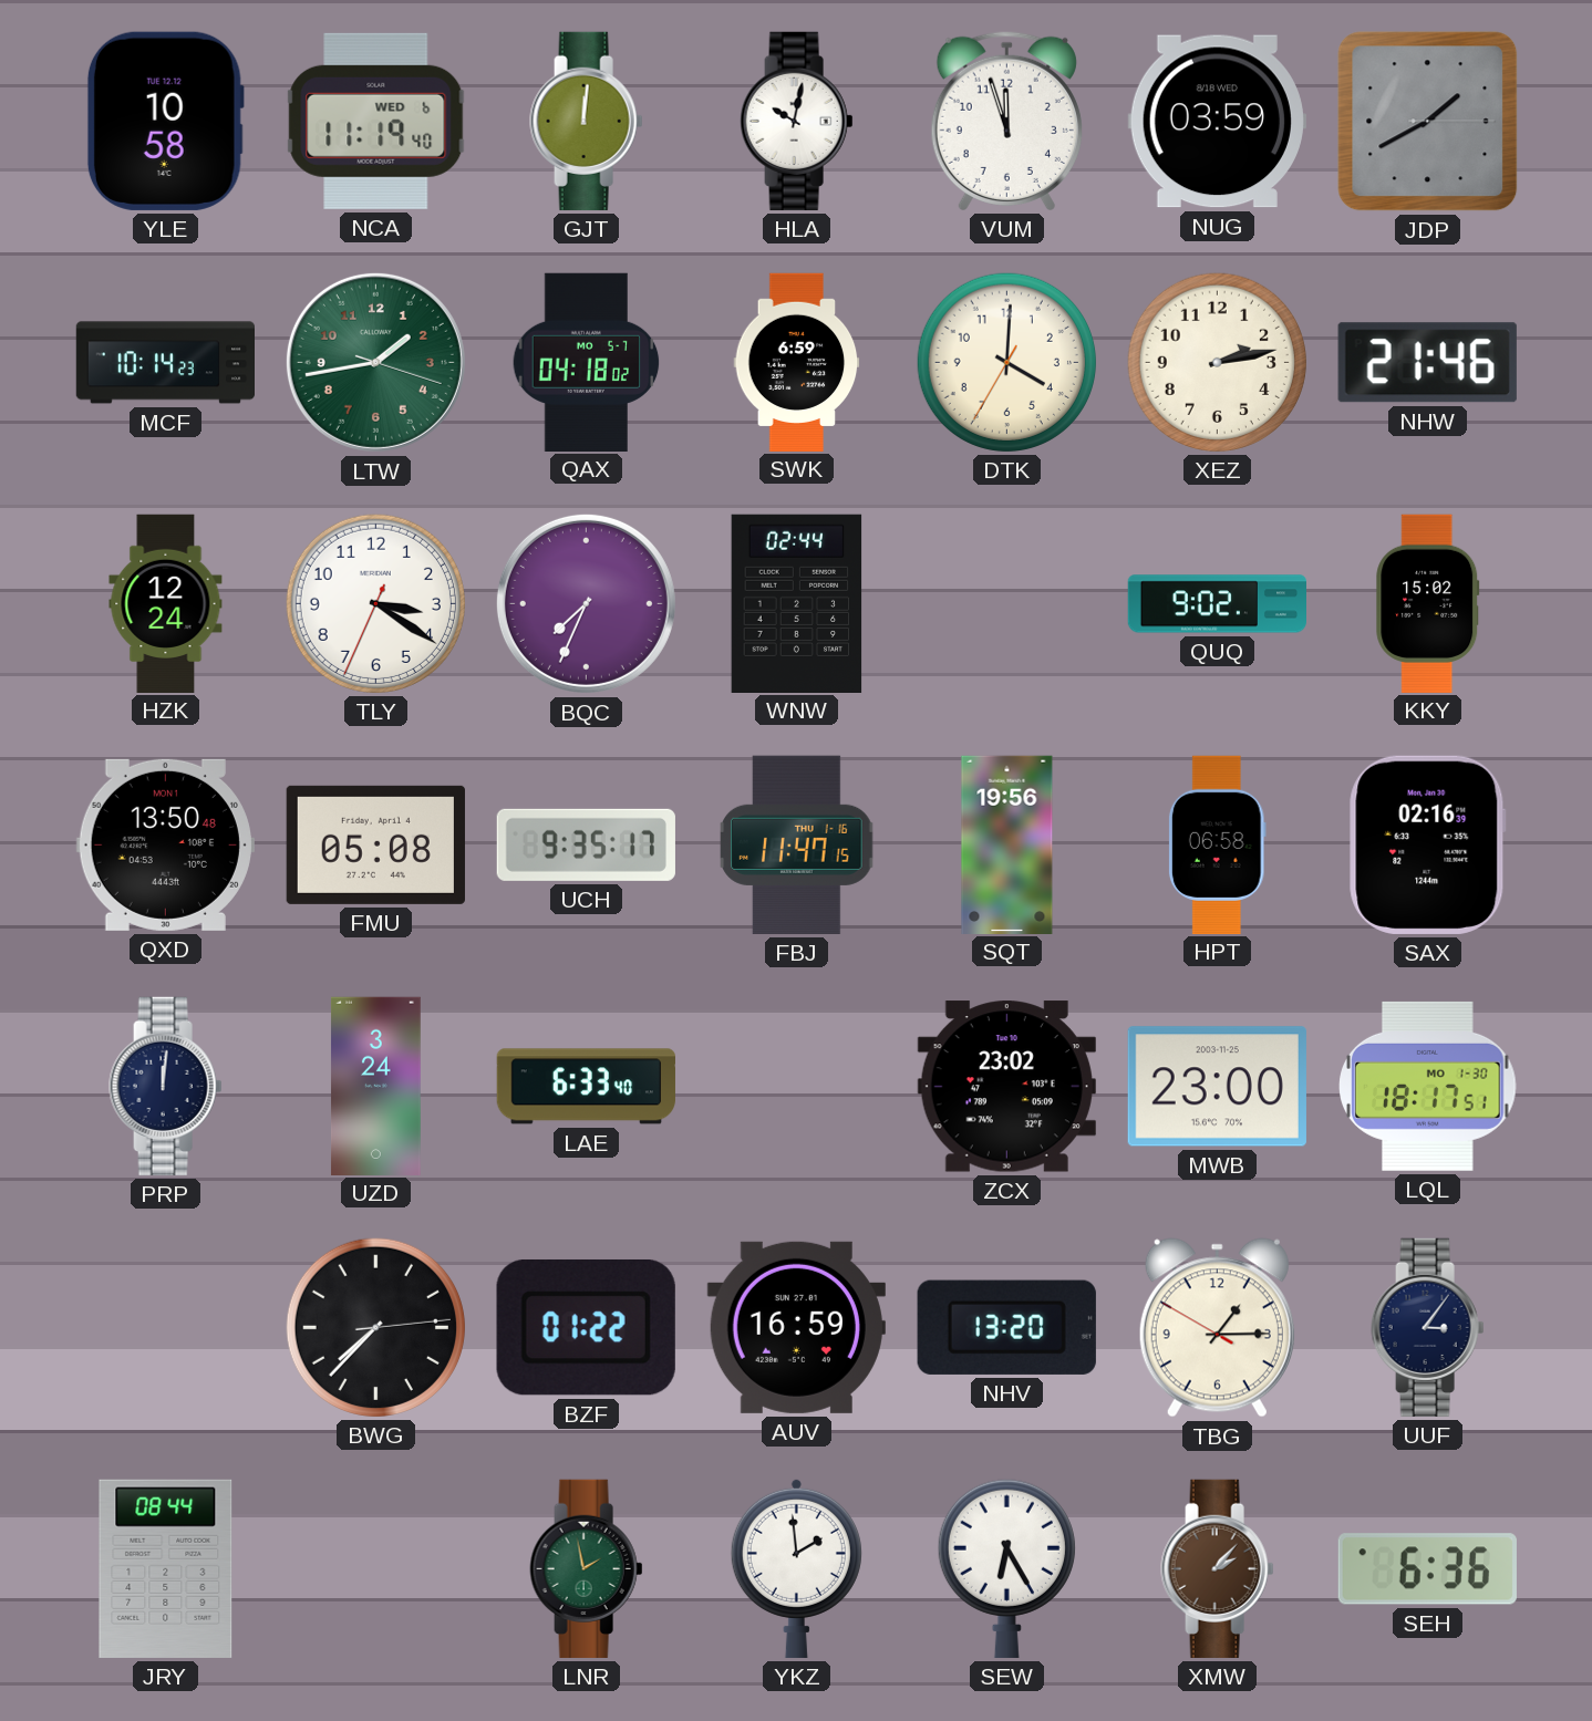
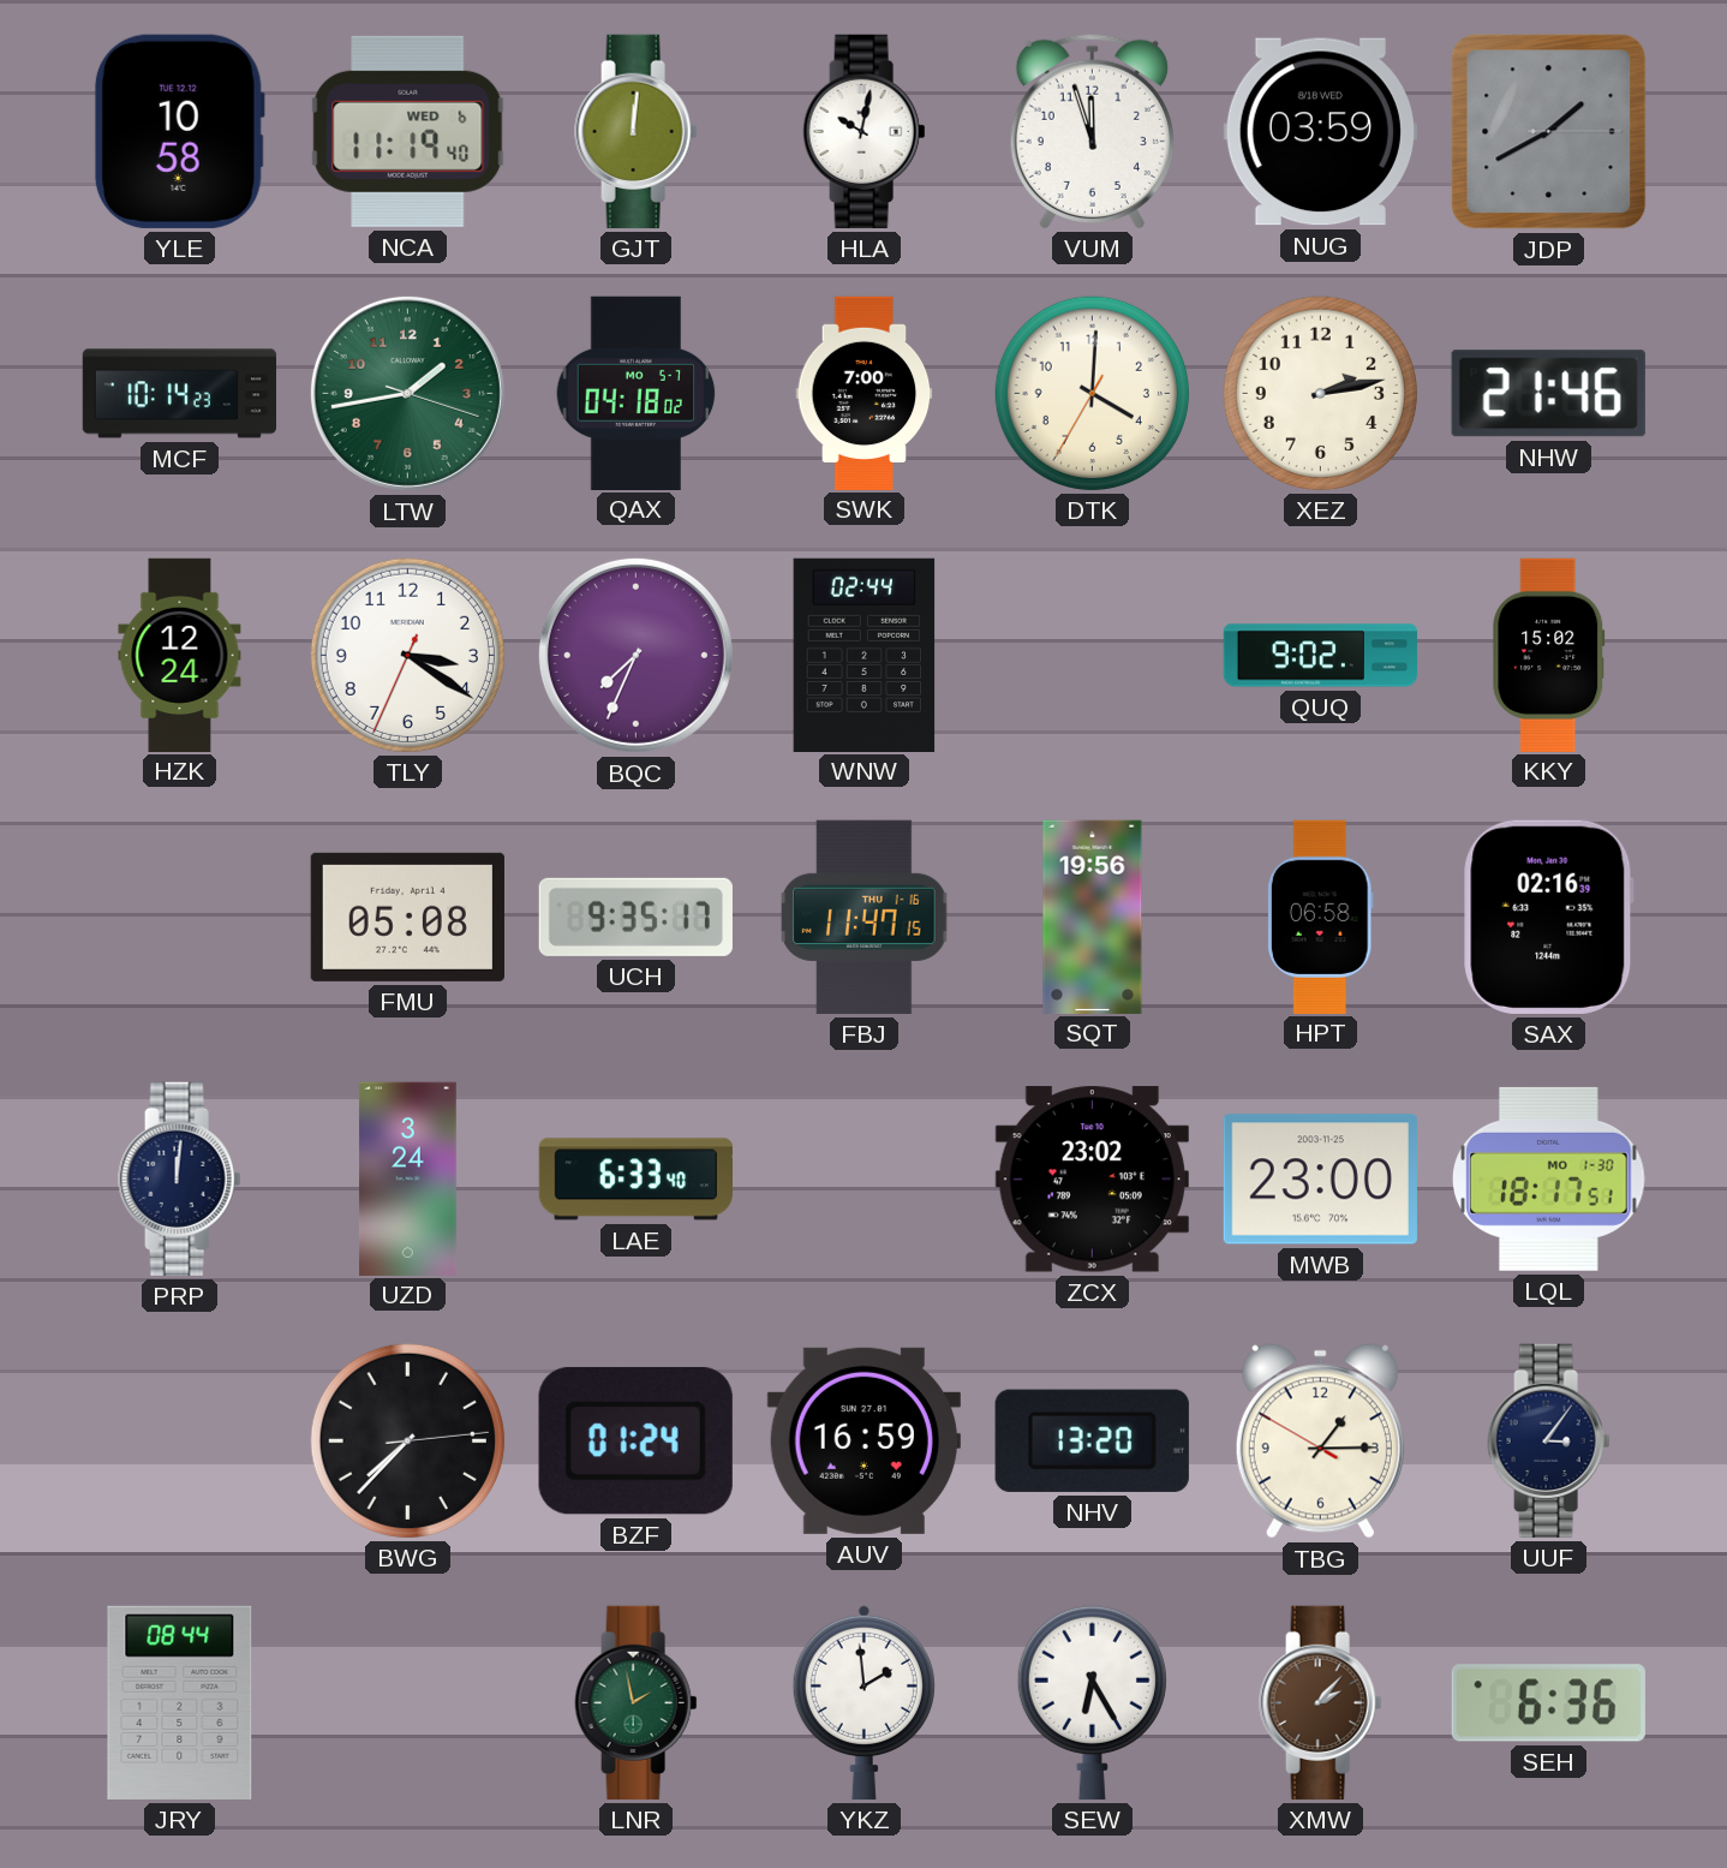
SWK: 6:59 -> 7:00
QXD: 13:50 -> none
BZF: 01:22 -> 01:24
